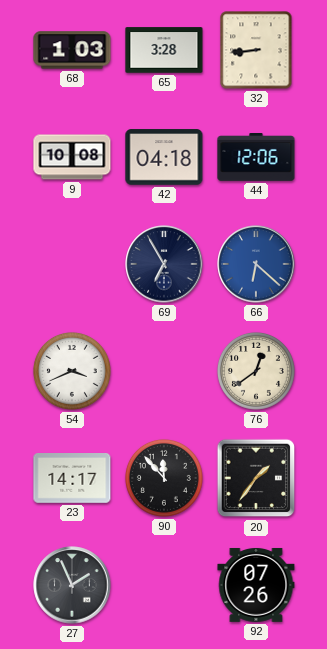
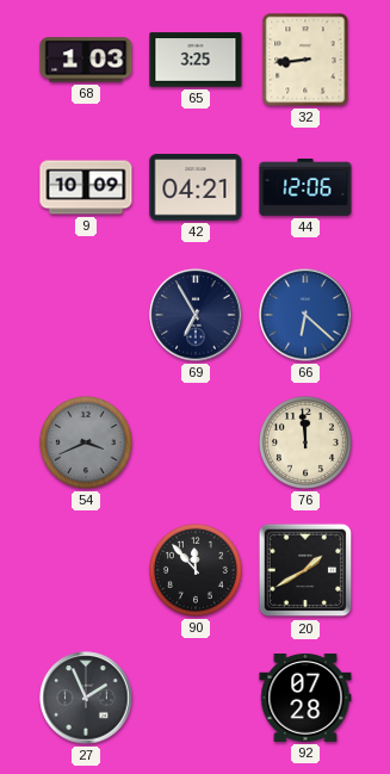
65: 3:28 -> 3:25
9: 10:08 -> 10:09
42: 04:18 -> 04:21
54 dial: white -> grey
76: 12:39 -> 11:59
23: 14:17 -> none
20: 1:36 -> 1:40
92: 07:26 -> 07:28
